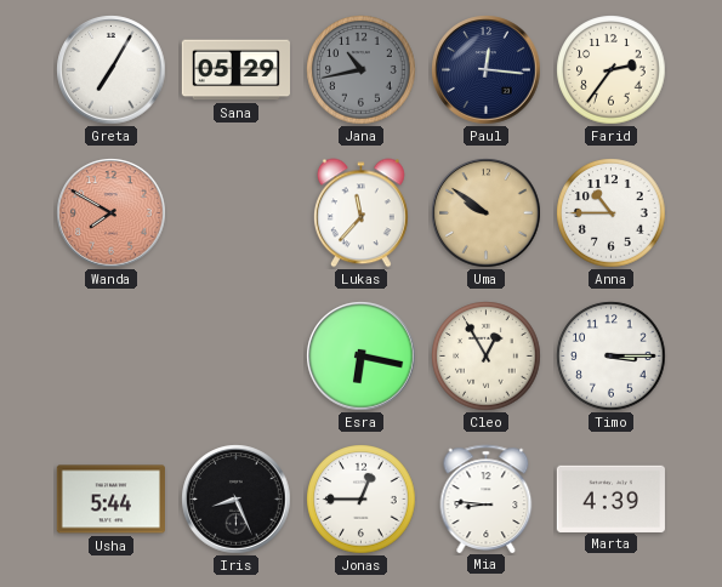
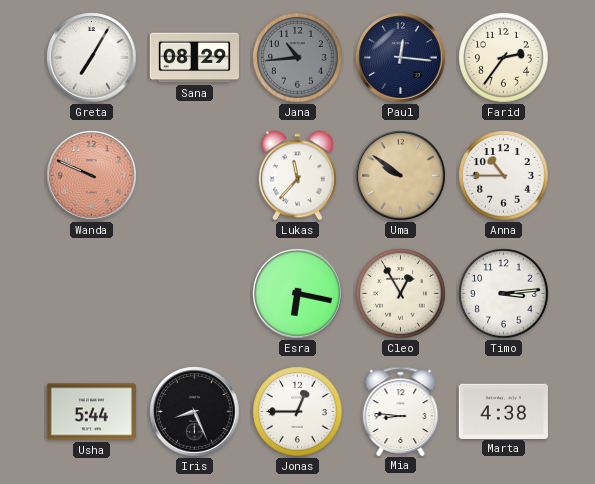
Sana: 05:29 -> 08:29
Jana: 10:43 -> 10:44
Wanda: 7:50 -> 9:49
Timo: 3:15 -> 3:14
Marta: 4:39 -> 4:38
